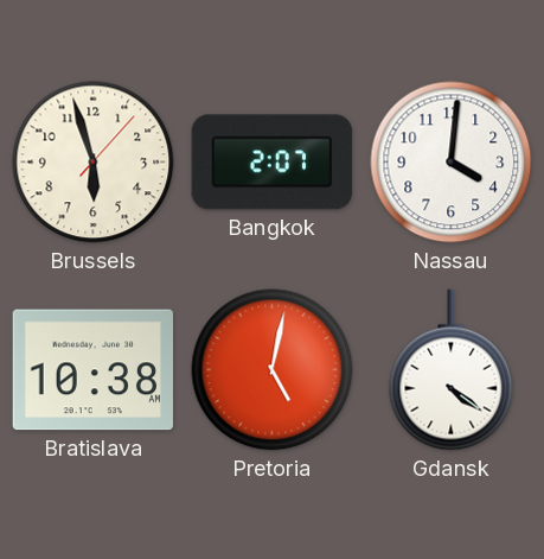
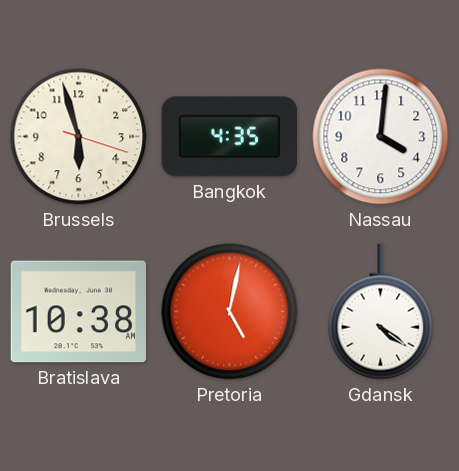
Brussels: 5:57:07 -> 5:57:18
Bangkok: 2:07 -> 4:35
